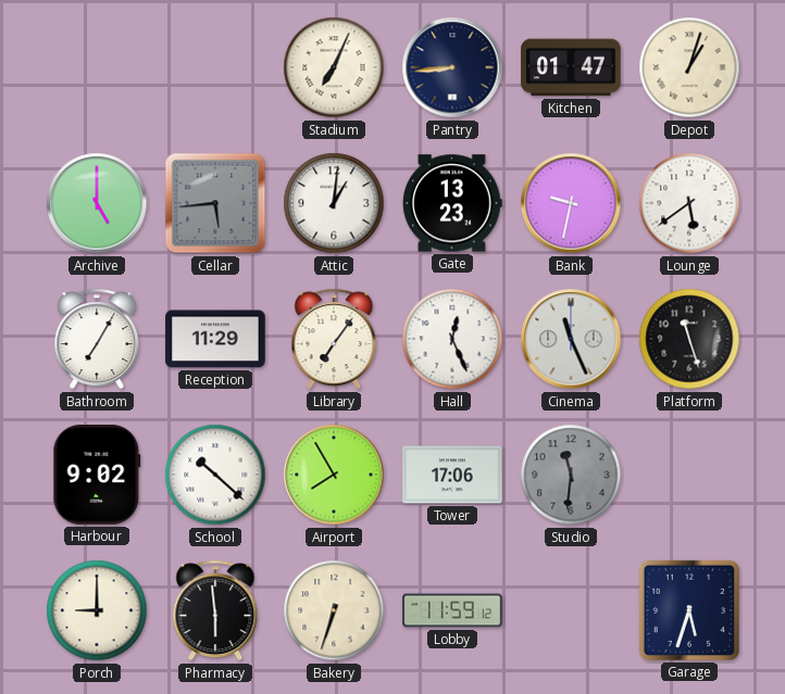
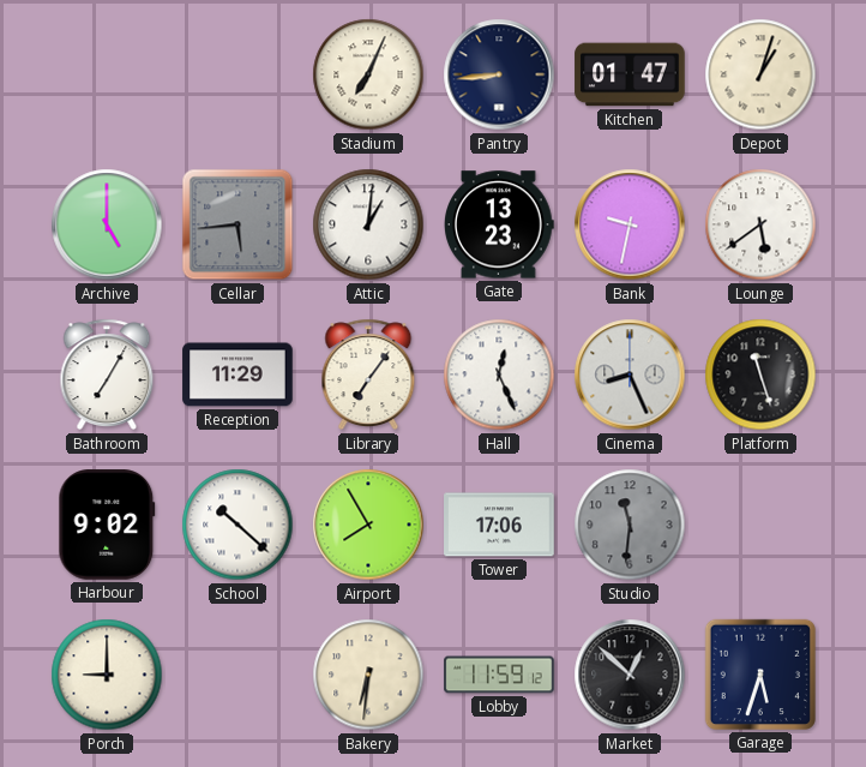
Cinema: 11:26 -> 8:26
Pharmacy: 5:59 -> none
Bakery: 6:33 -> 6:31
Market: none -> 12:52
